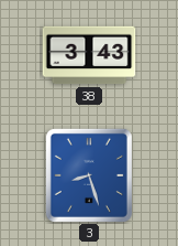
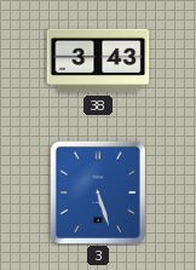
3: 8:27 -> 5:27
